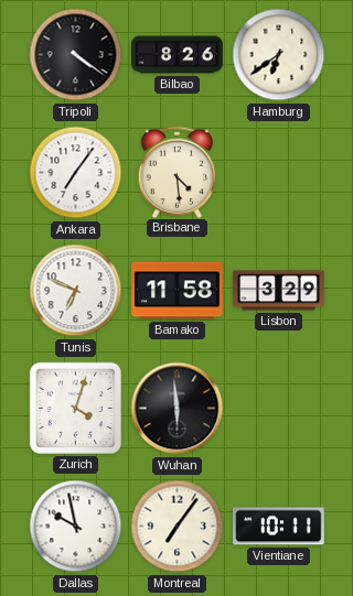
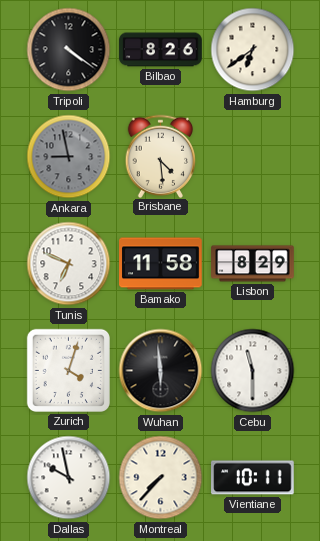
Ankara: 7:06 -> 8:58
Ankara dial: white -> grey
Lisbon: 3:29 -> 8:29
Cebu: none -> 11:30
Montreal: 7:06 -> 7:37
